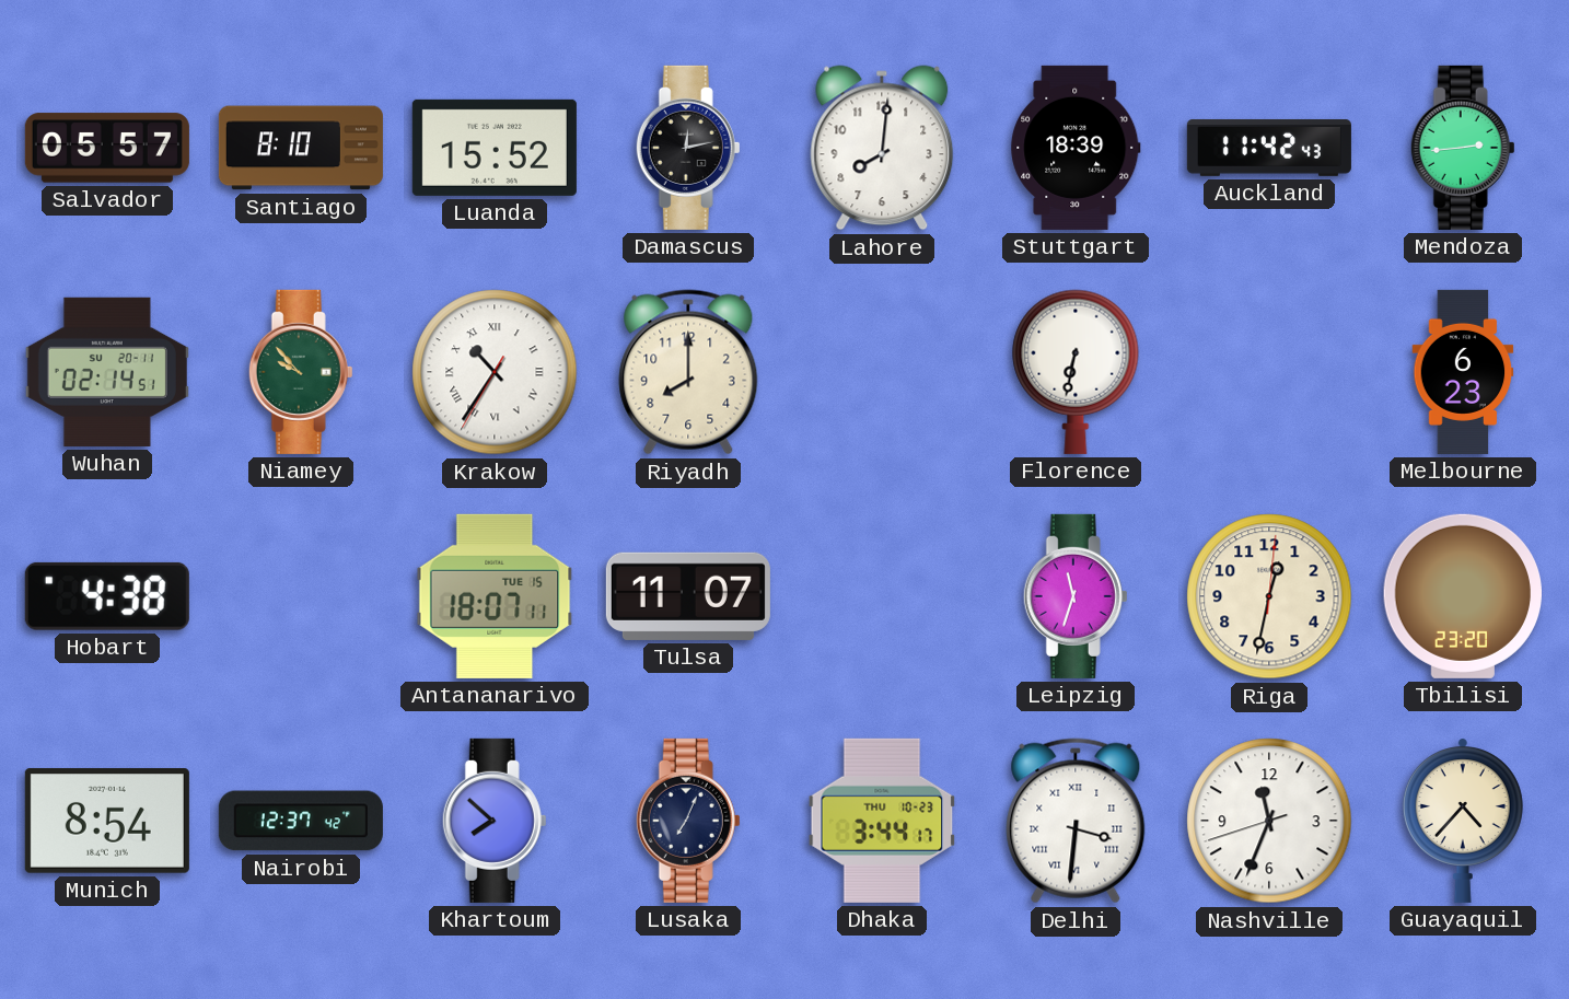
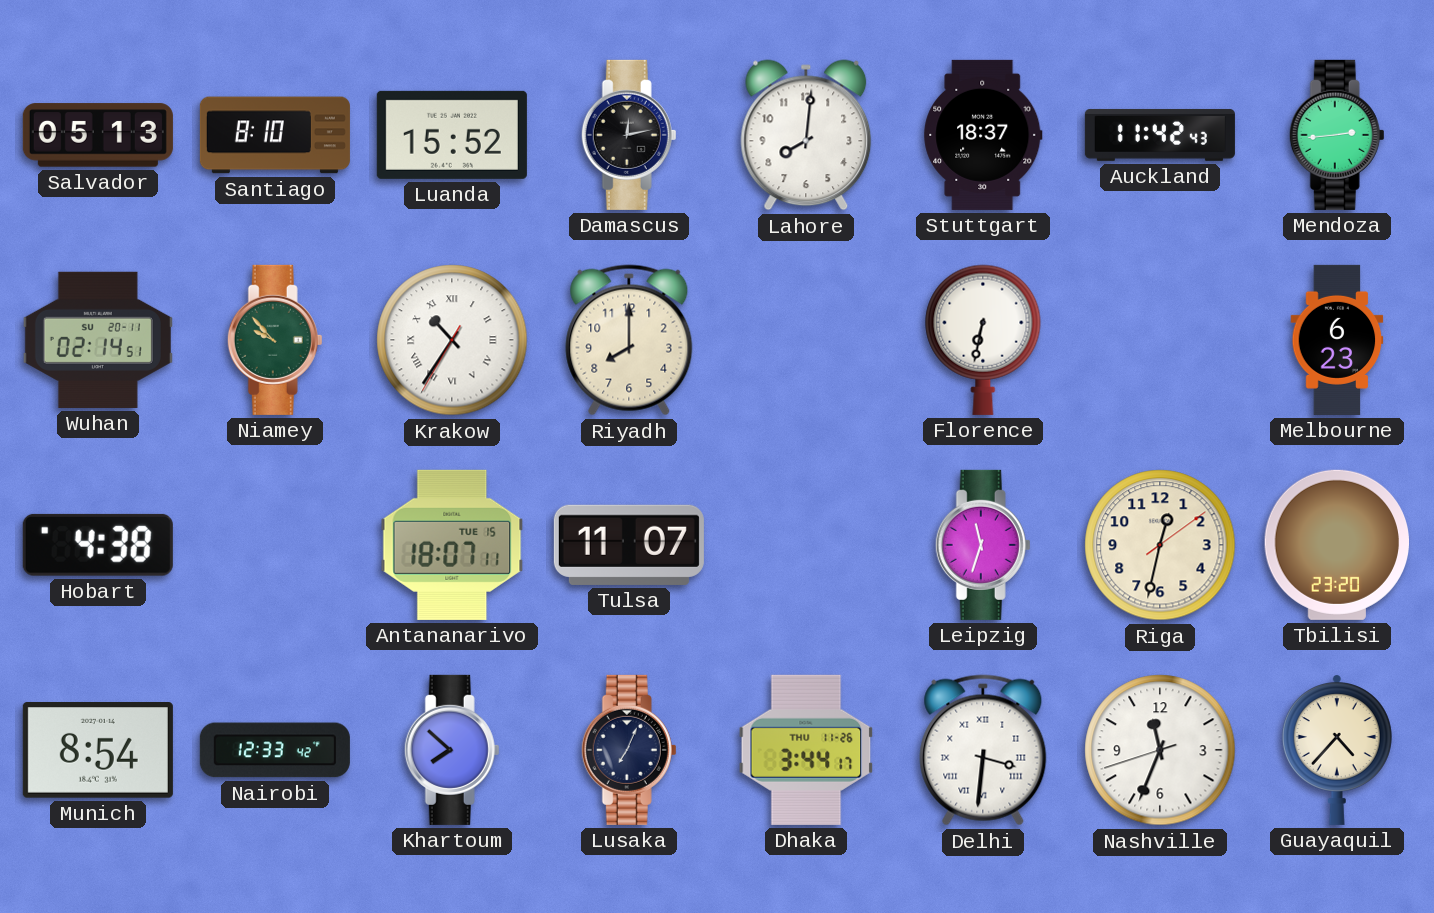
Salvador: 05:57 -> 05:13
Stuttgart: 18:39 -> 18:37
Riga: 12:32:01 -> 12:32:09
Nairobi: 12:37 -> 12:33
Dhaka date: THU 10-23 -> THU 11-26
